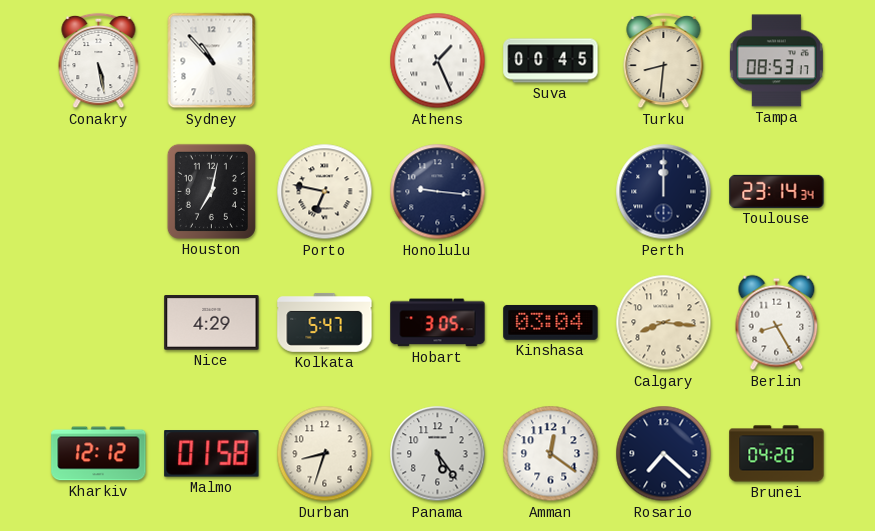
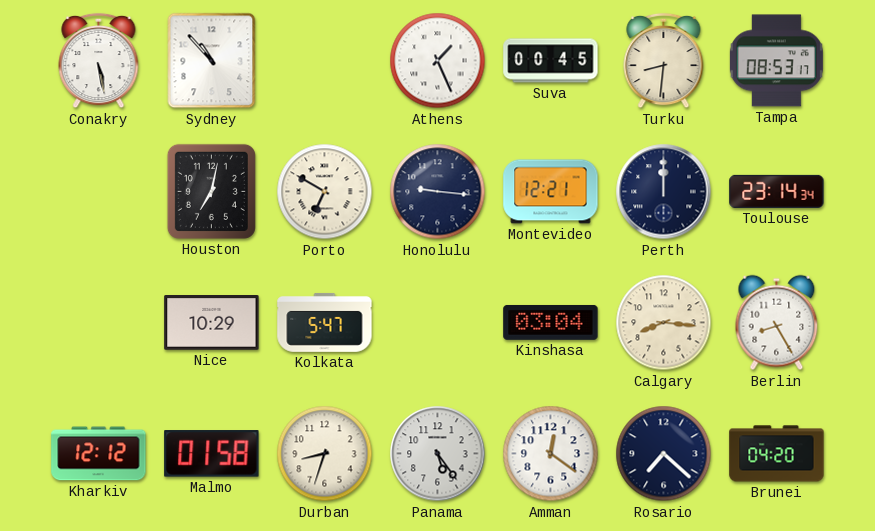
Porto: 6:47 -> 6:50
Montevideo: none -> 12:21
Nice: 4:29 -> 10:29
Hobart: 3:05 -> none
